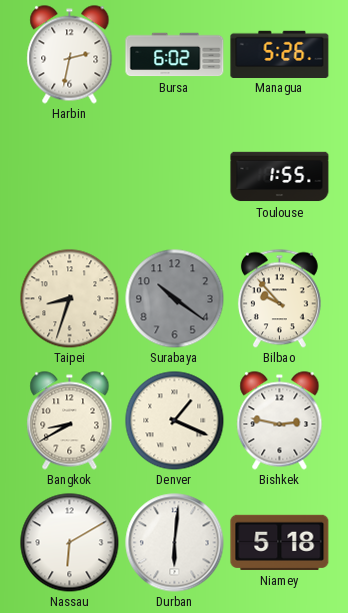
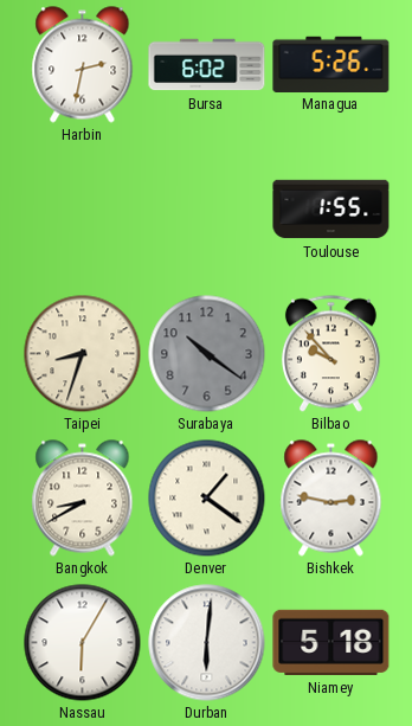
Denver: 1:19 -> 1:21
Nassau: 6:10 -> 6:05
